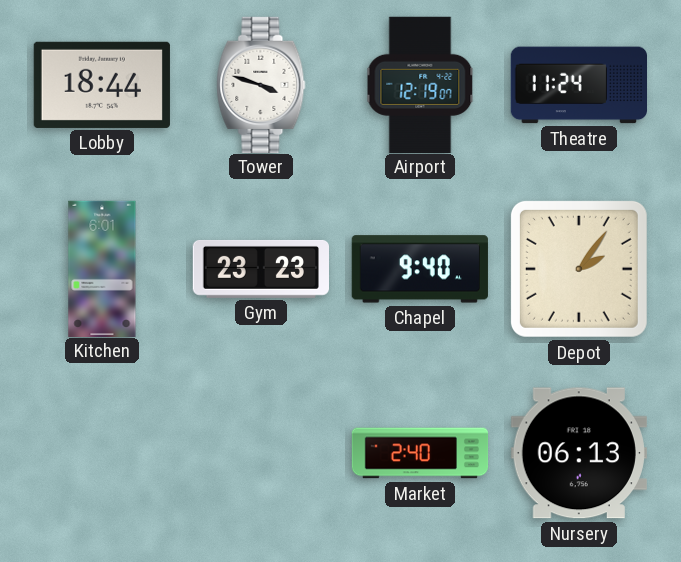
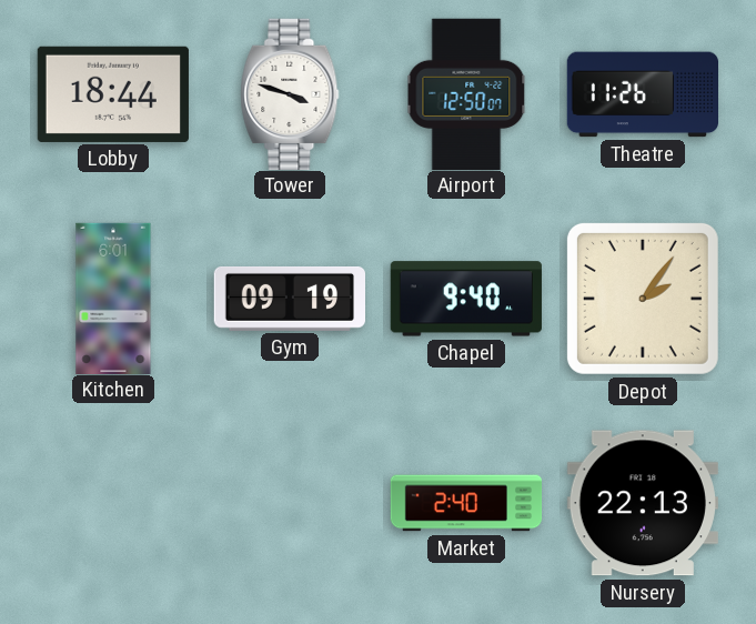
Airport: 12:19 -> 12:50
Theatre: 11:24 -> 11:26
Gym: 23:23 -> 09:19
Nursery: 06:13 -> 22:13
